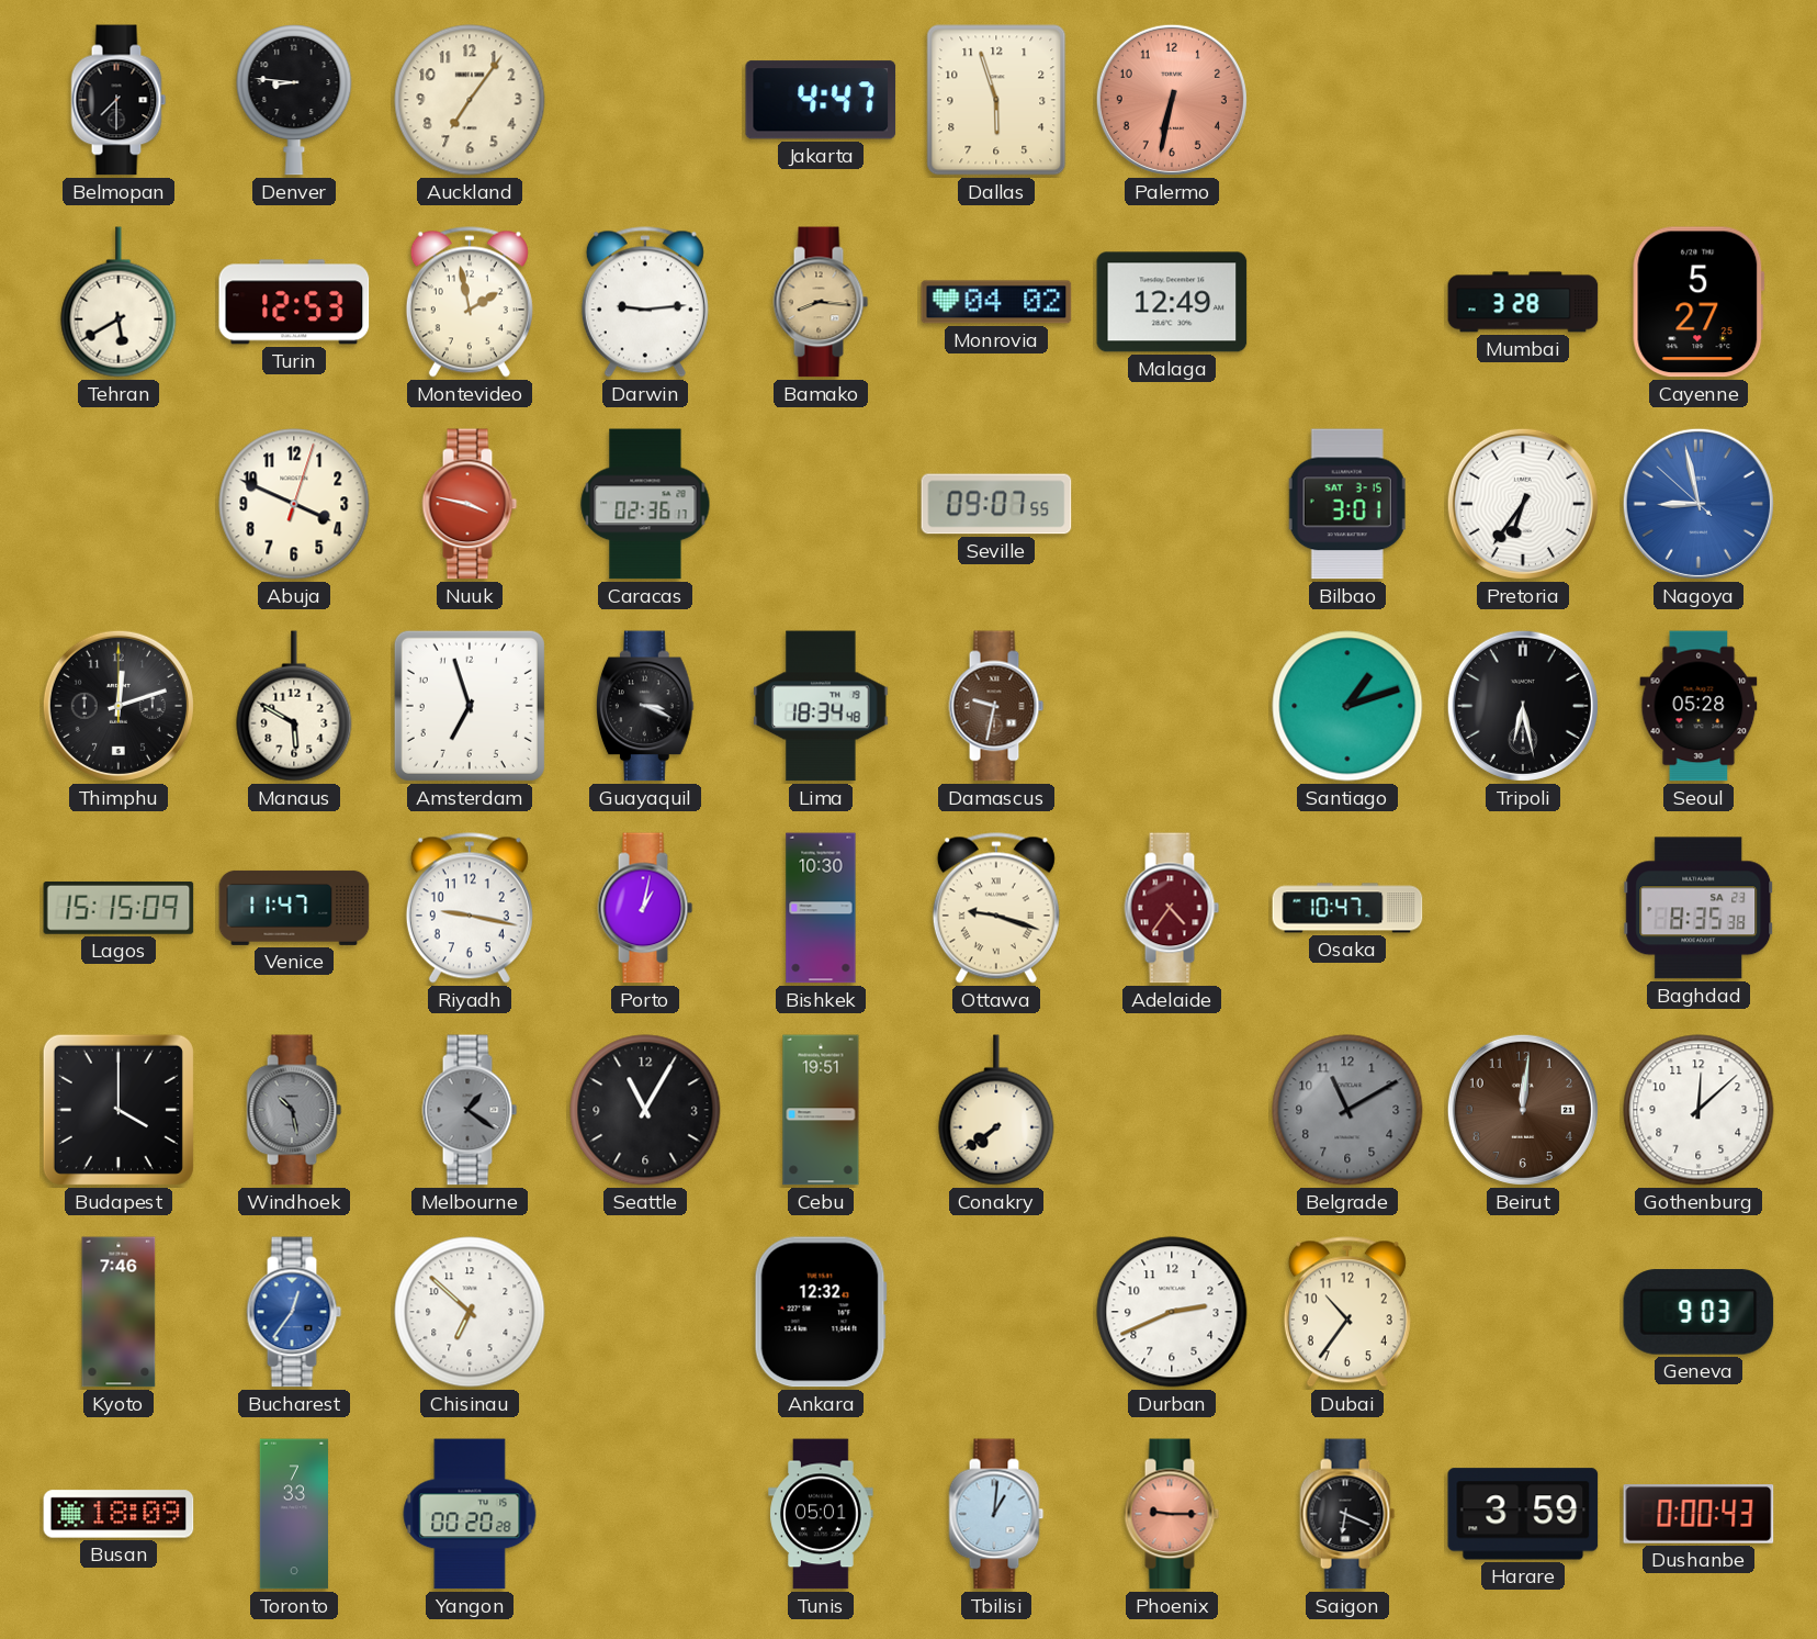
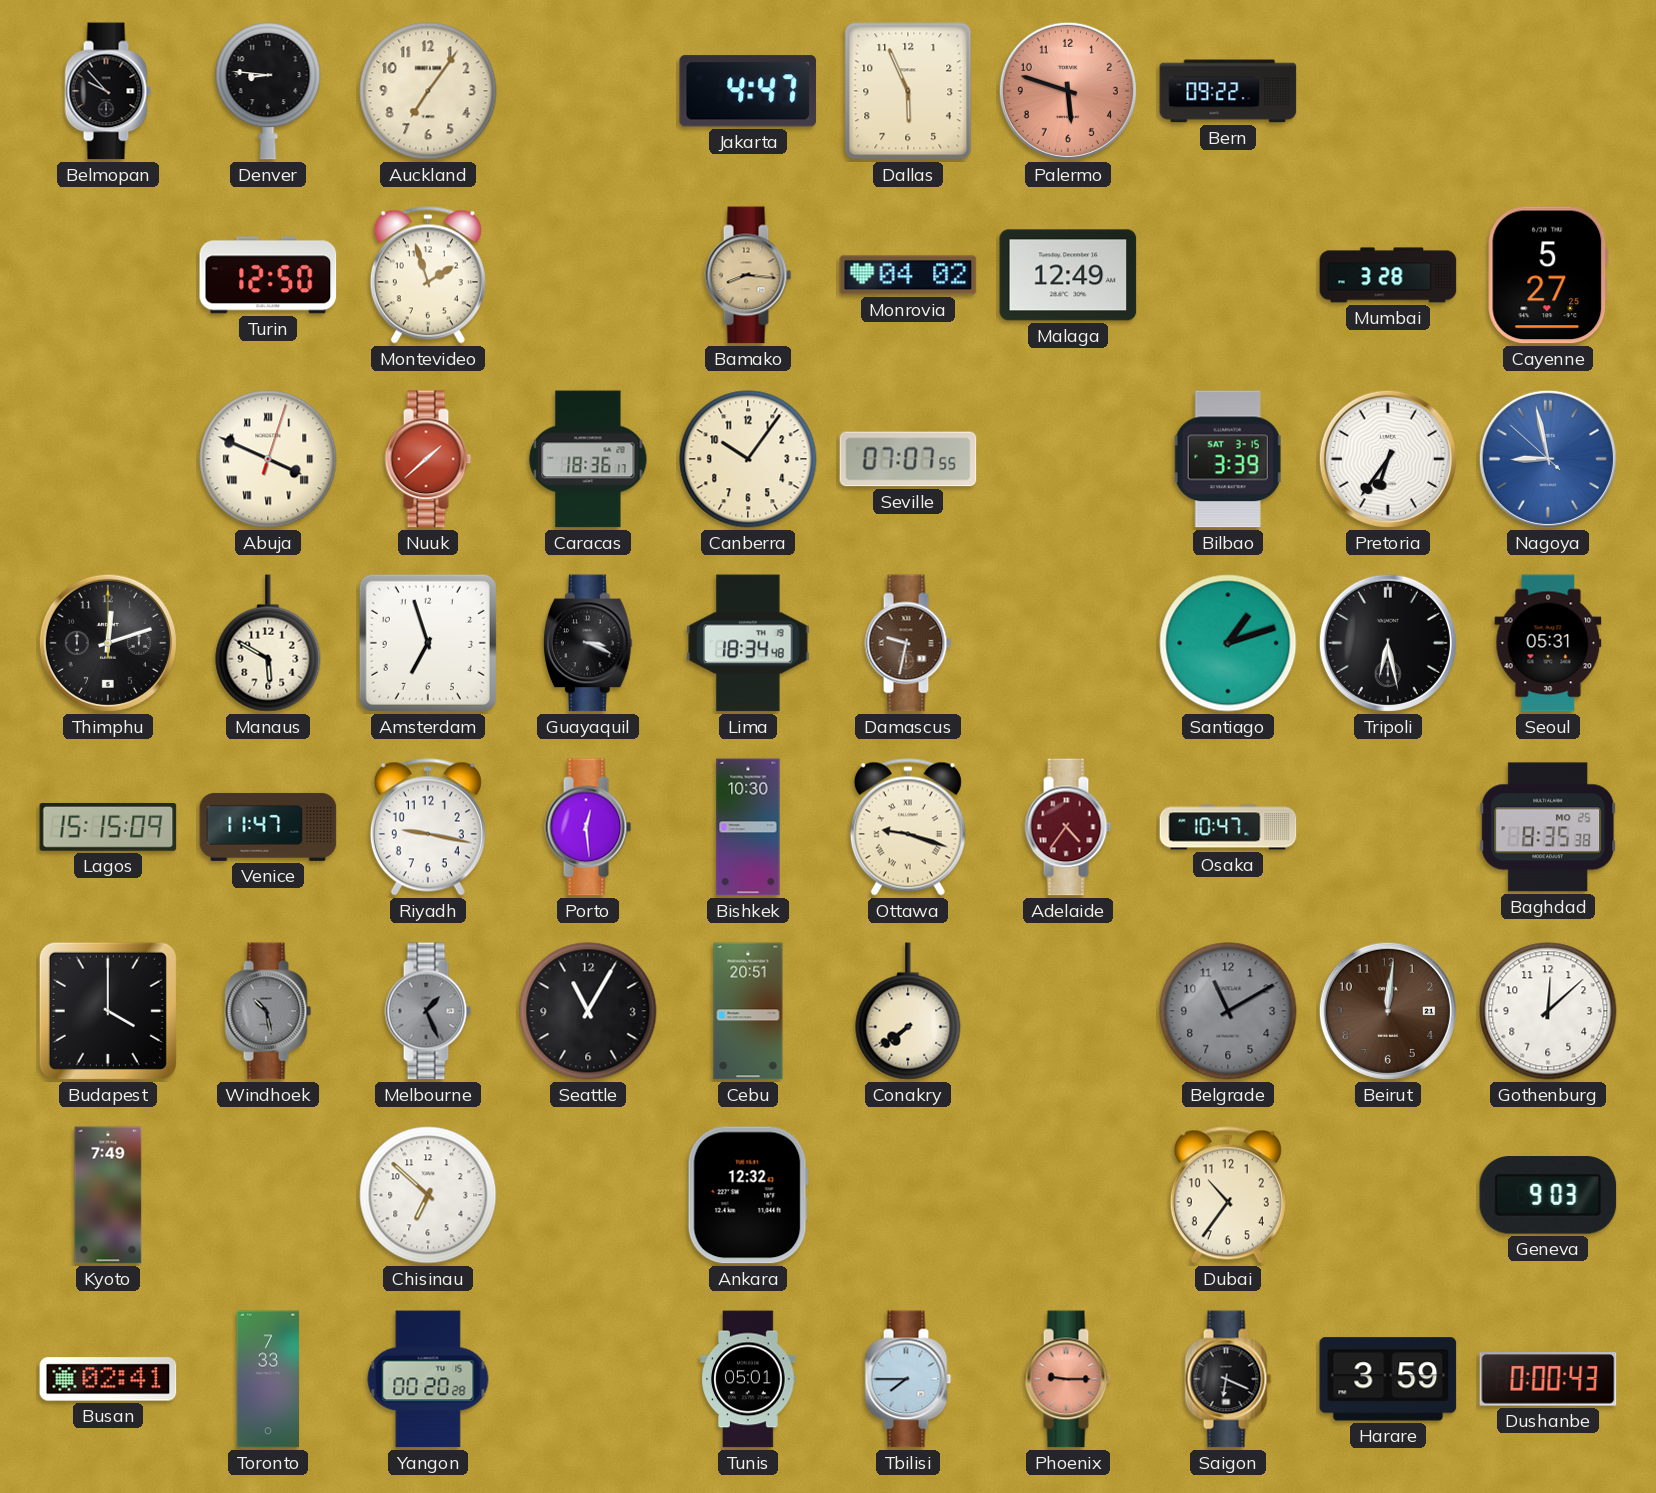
Belmopan: 7:30 -> 9:53
Dallas: 5:57 -> 5:56
Palermo: 6:32 -> 5:48
Bern: none -> 09:22
Tehran: 5:40 -> none
Turin: 12:53 -> 12:50
Montevideo: 1:58 -> 1:57
Darwin: 9:14 -> none
Abuja numerals: Arabic -> Roman
Nuuk: 3:47 -> 1:38
Caracas: 02:36 -> 18:36
Canberra: none -> 10:06
Seville: 09:07 -> 07:07
Bilbao: 3:01 -> 3:39
Seoul: 05:28 -> 05:31
Porto: 1:02 -> 12:29
Baghdad date: SA 23 -> MO 25
Melbourne: 1:21 -> 1:26
Cebu: 19:51 -> 20:51
Kyoto: 7:46 -> 7:49
Bucharest: 12:36 -> none
Durban: 2:41 -> none
Busan: 18:09 -> 02:41
Tbilisi: 1:01 -> 7:45
